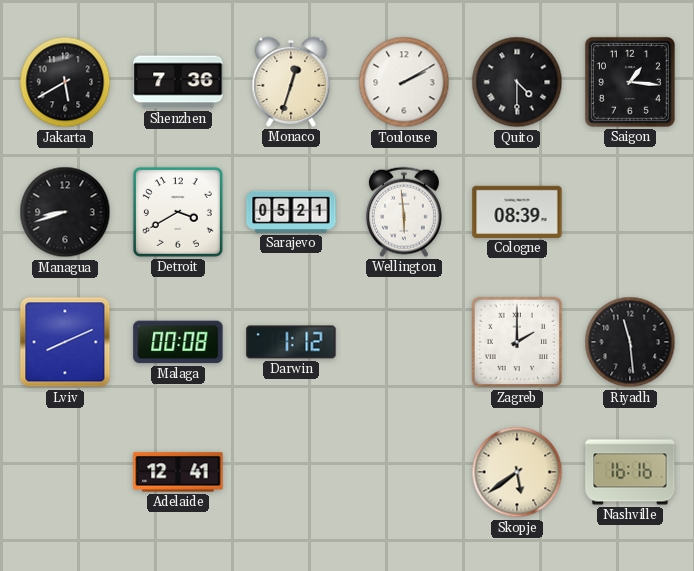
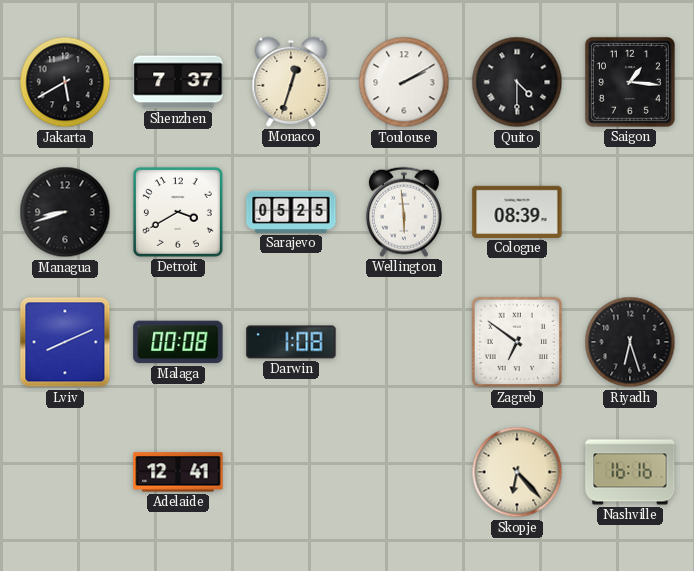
Shenzhen: 7:36 -> 7:37
Sarajevo: 05:21 -> 05:25
Darwin: 1:12 -> 1:08
Zagreb: 2:00 -> 6:51
Riyadh: 11:29 -> 6:27
Skopje: 5:39 -> 6:23
